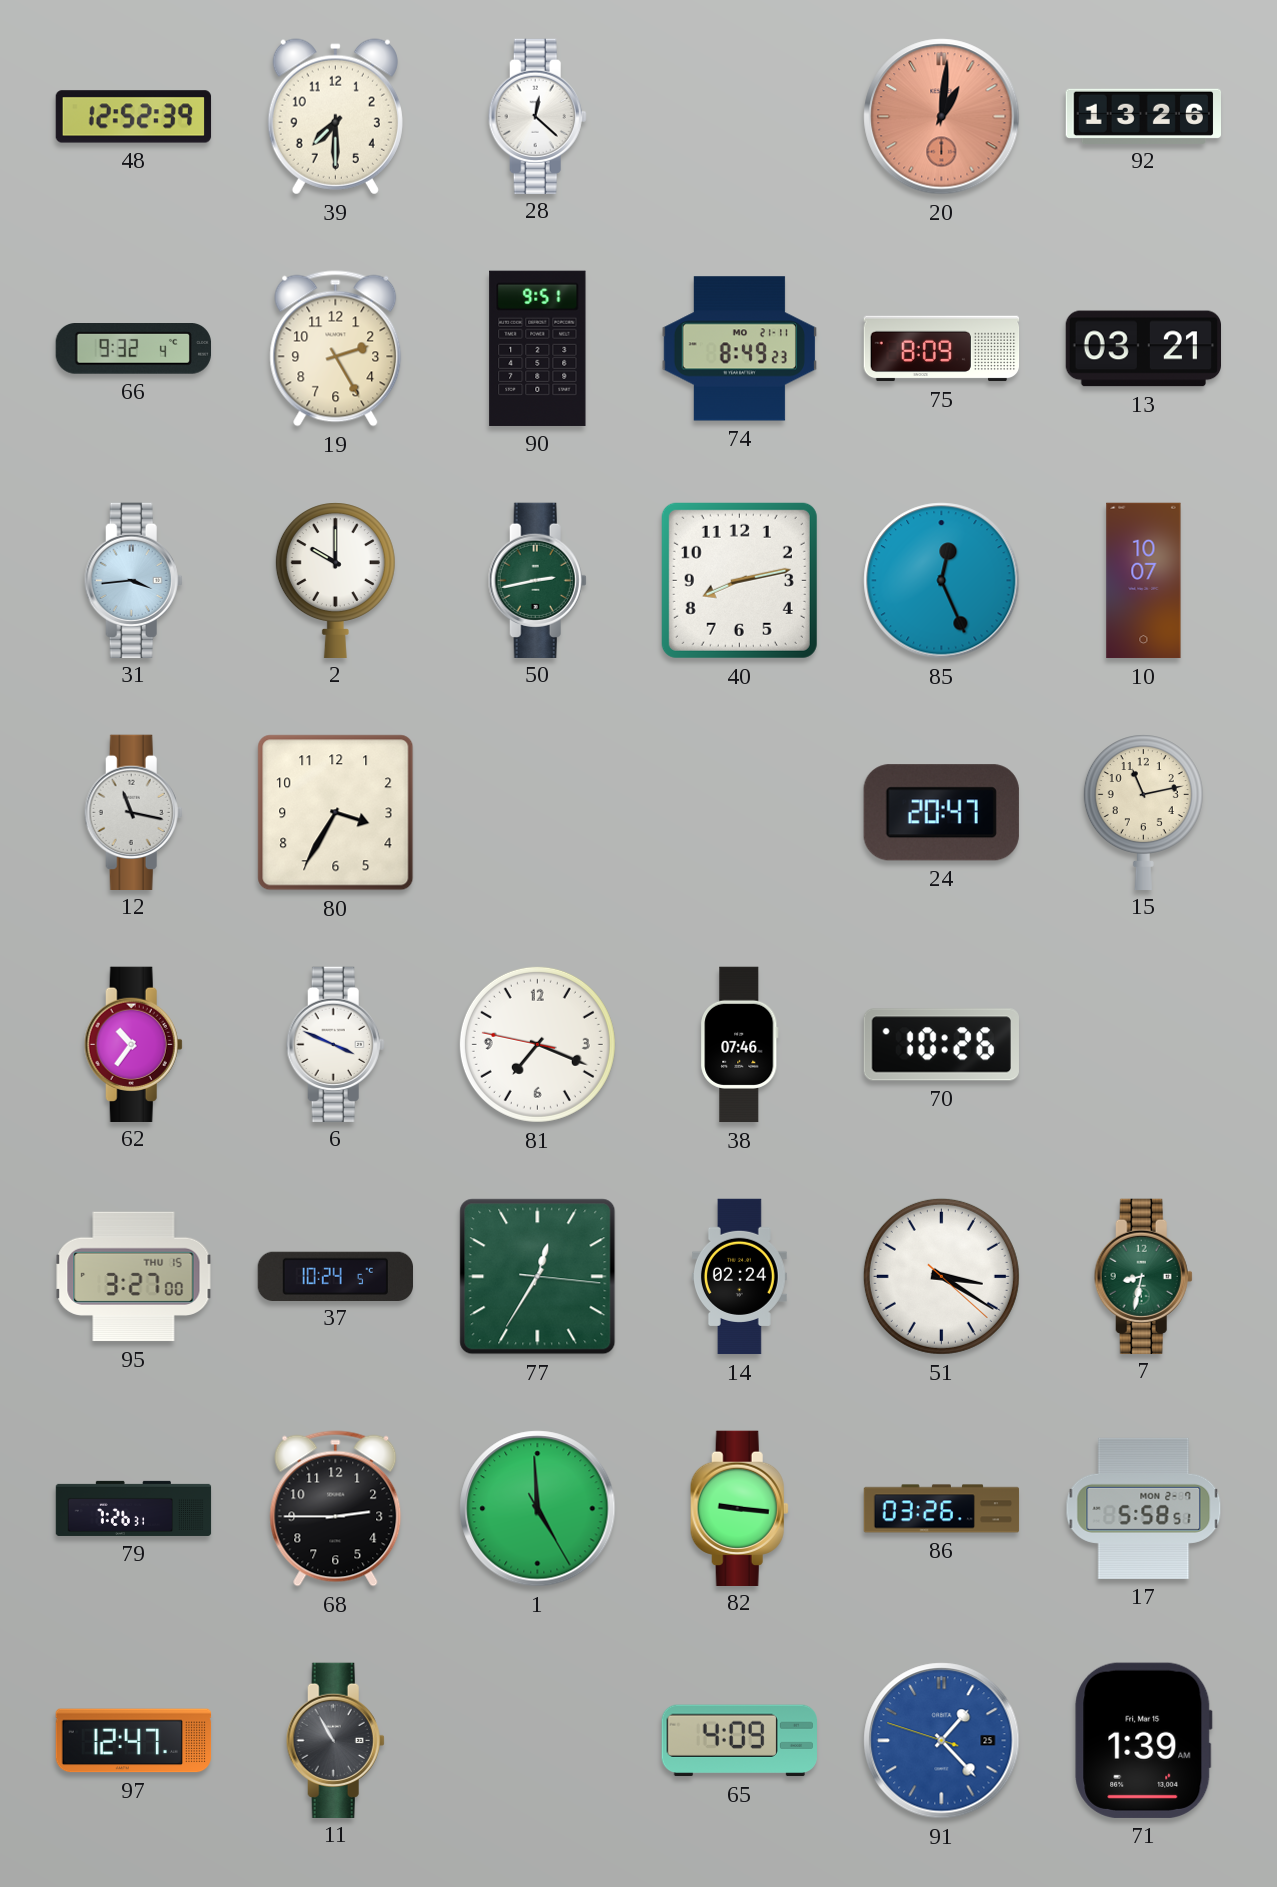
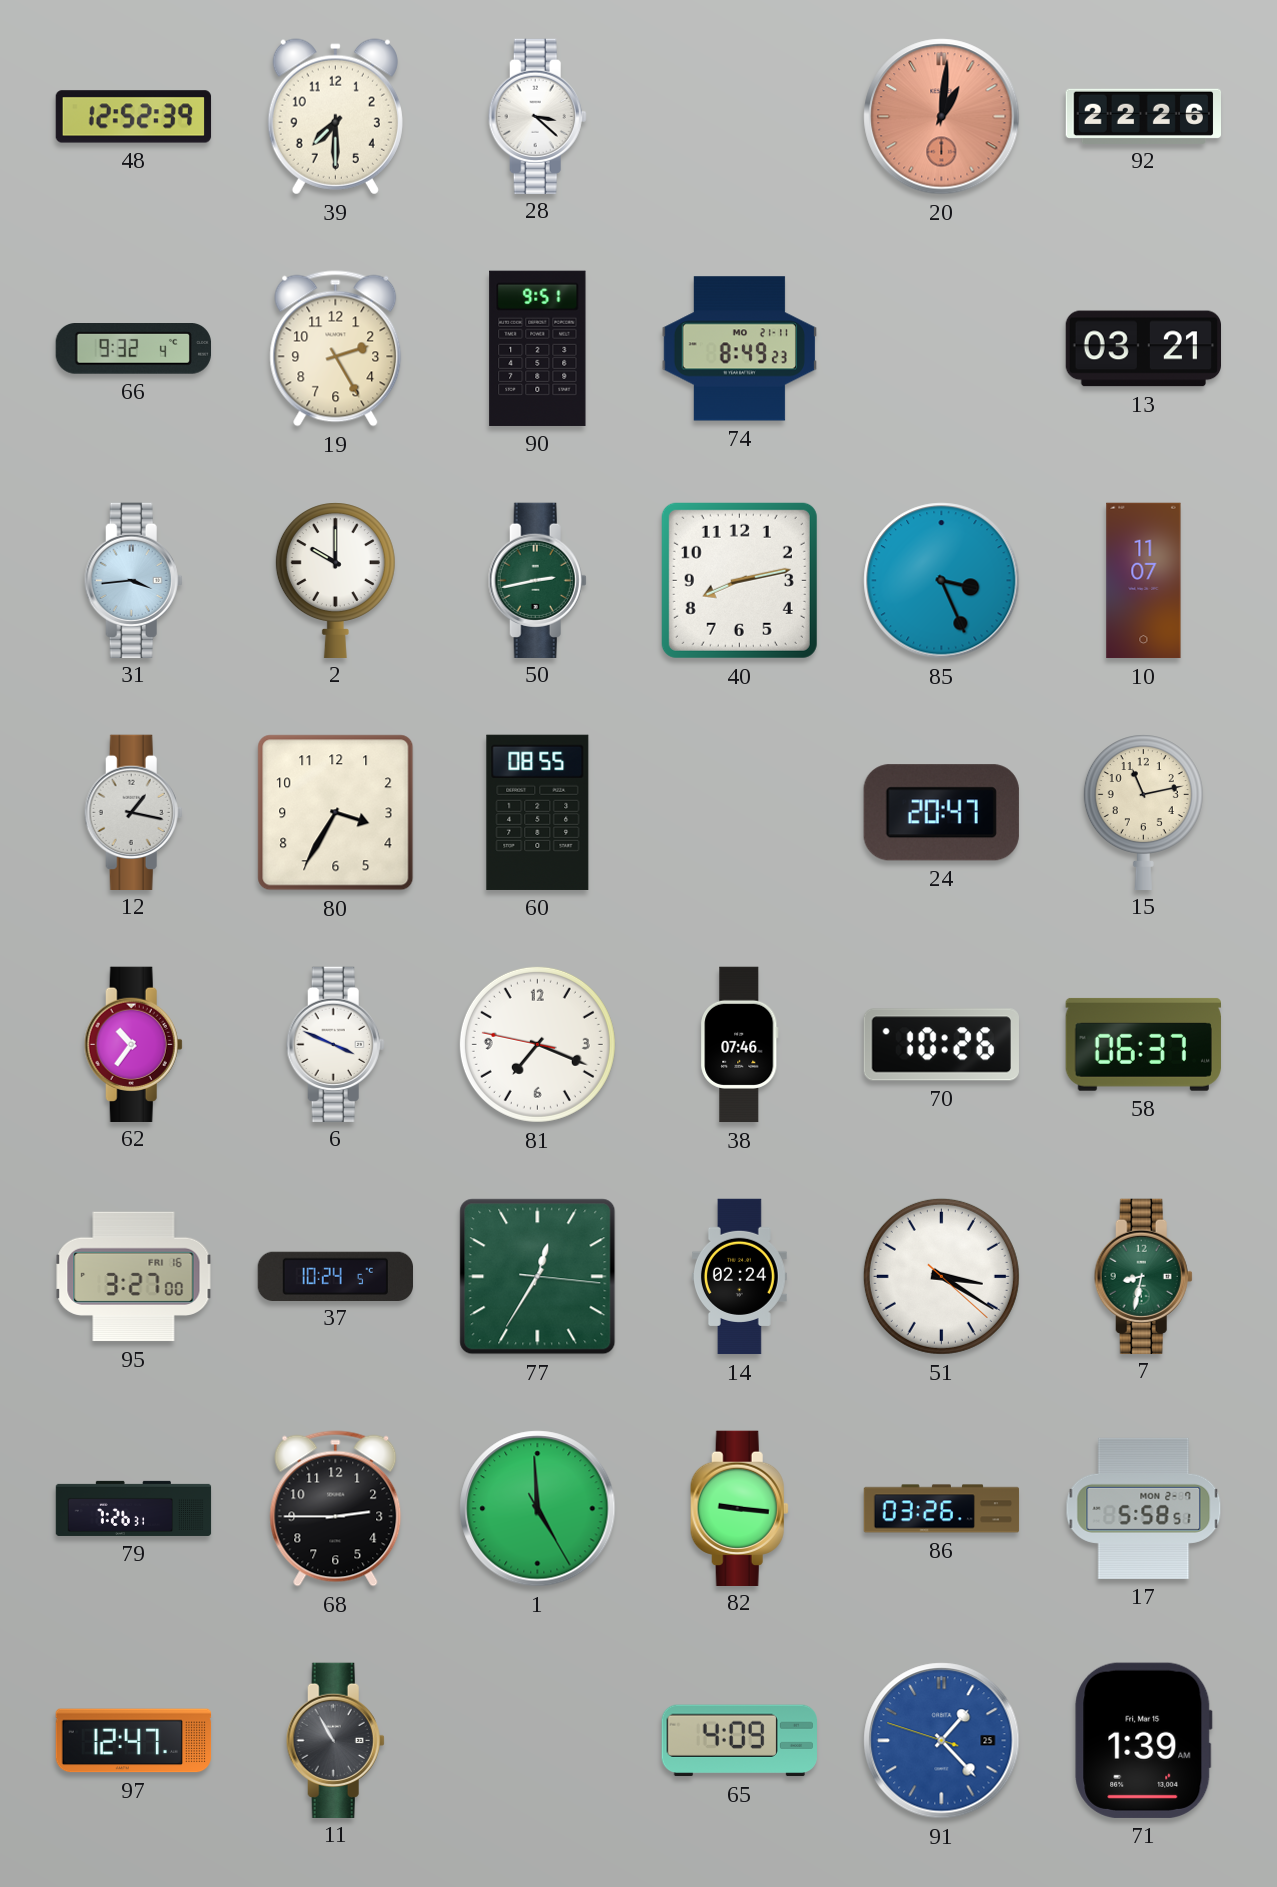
28: 12:22 -> 3:22
92: 13:26 -> 22:26
75: 8:09 -> none
85: 12:26 -> 3:26
10: 10:07 -> 11:07
12: 11:17 -> 1:17
60: none -> 08:55
58: none -> 06:37
95 date: THU 15 -> FRI 16
